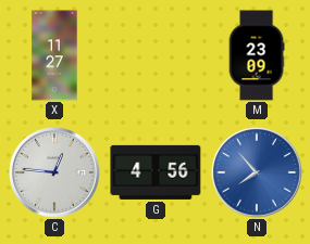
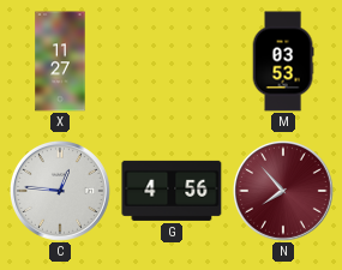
M: 23:09 -> 03:53
N dial: blue -> burgundy
